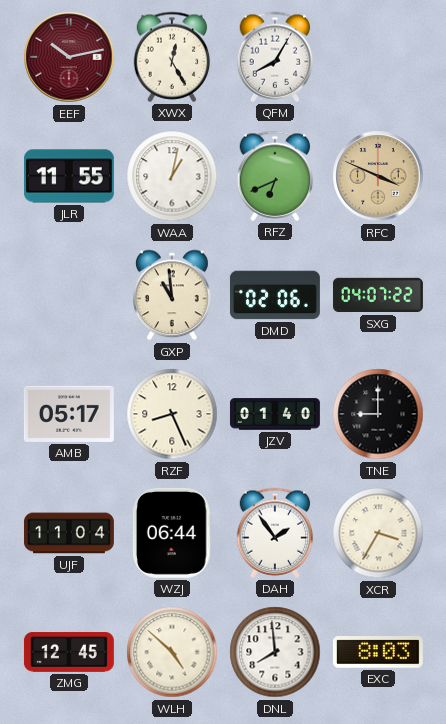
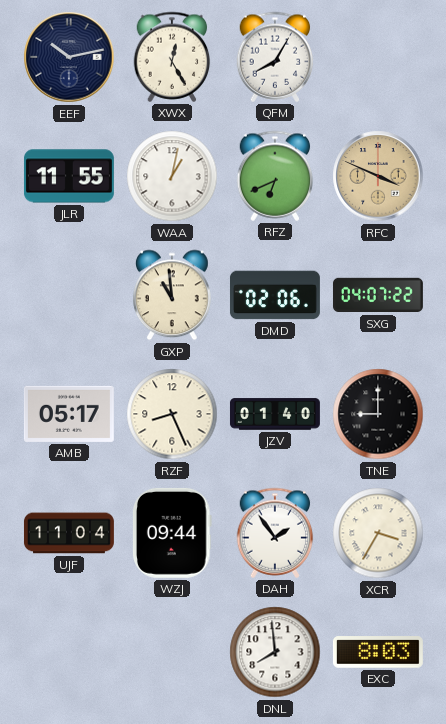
EEF dial: burgundy -> navy
WZJ: 06:44 -> 09:44
ZMG: 12:45 -> none
WLH: 4:52 -> none
